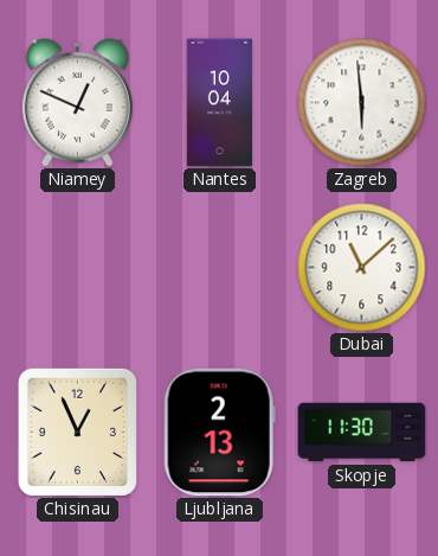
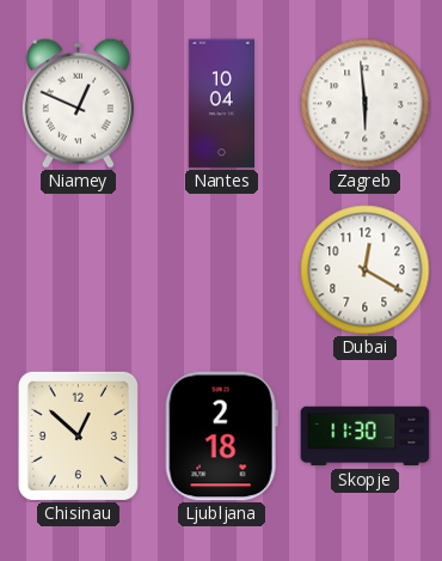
Dubai: 11:08 -> 12:20
Chisinau: 12:56 -> 12:52
Ljubljana: 2:13 -> 2:18
